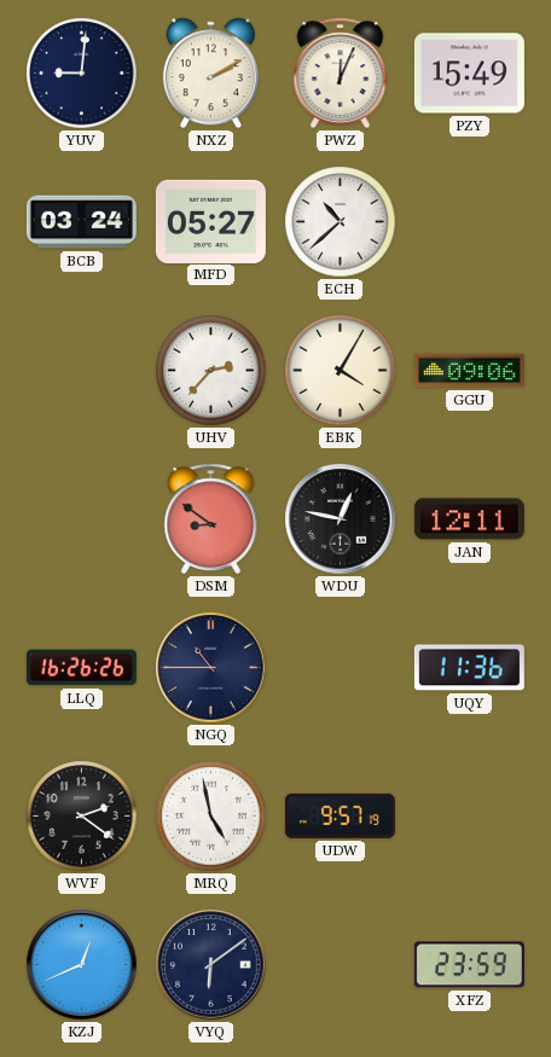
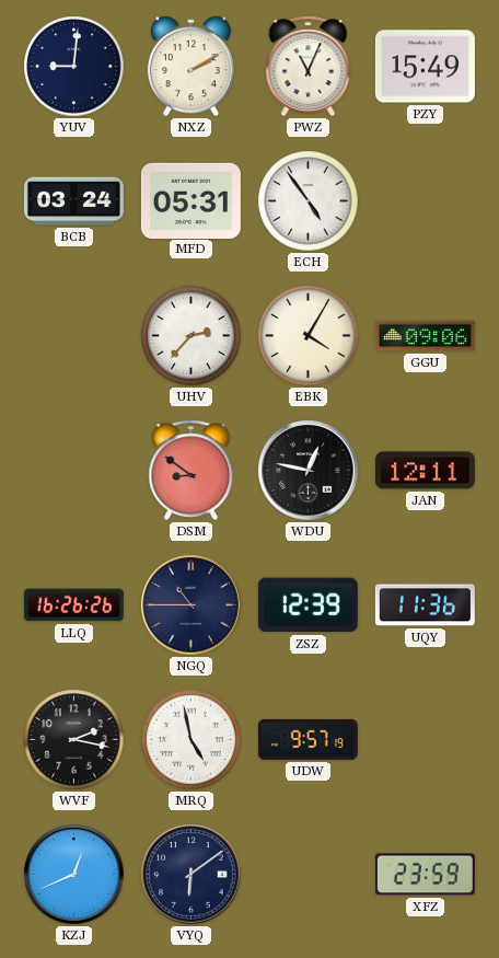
PWZ: 12:04 -> 11:04
MFD: 05:27 -> 05:31
ECH: 10:38 -> 4:54
ZSZ: none -> 12:39
WVF: 2:21 -> 2:17
